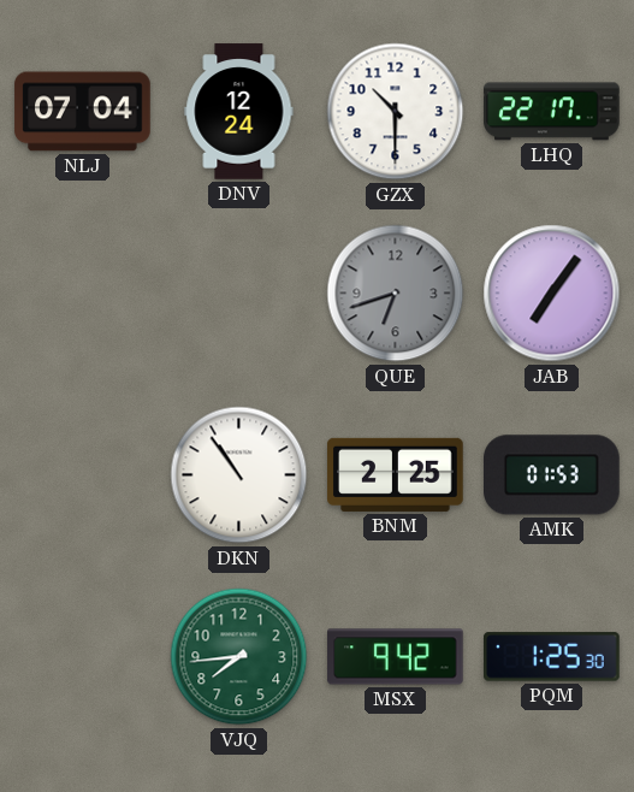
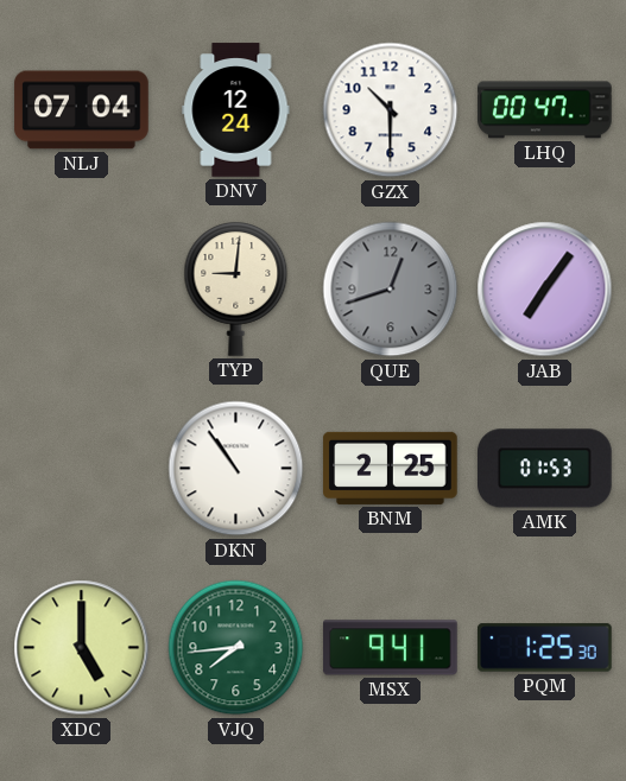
LHQ: 22:17 -> 00:47
TYP: none -> 9:01
QUE: 6:42 -> 12:42
XDC: none -> 5:00
MSX: 9:42 -> 9:41
